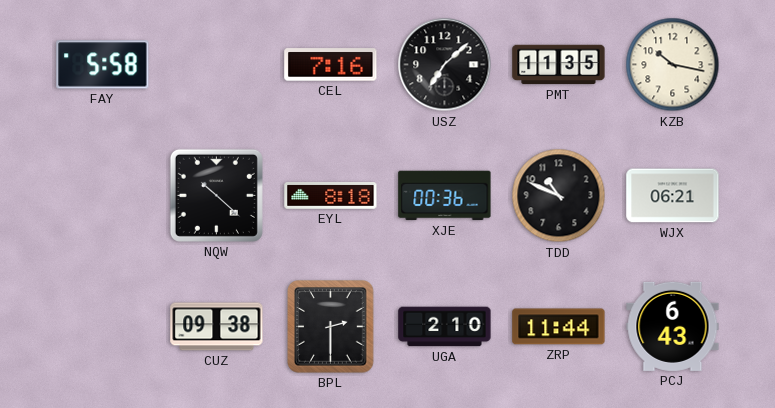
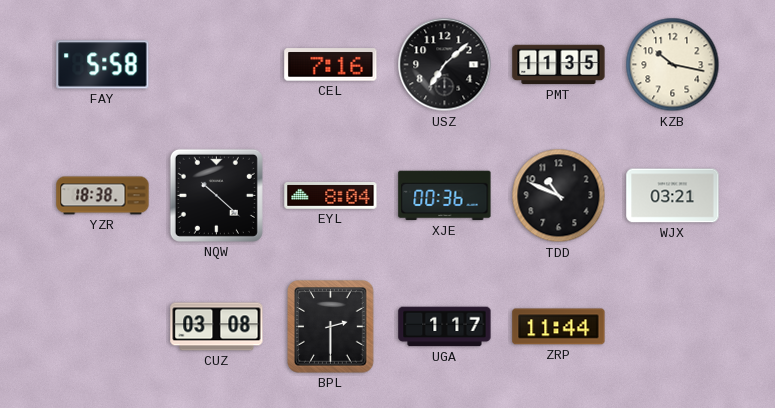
YZR: none -> 18:38
EYL: 8:18 -> 8:04
WJX: 06:21 -> 03:21
CUZ: 09:38 -> 03:08
UGA: 2:10 -> 1:17
PCJ: 6:43 -> none
